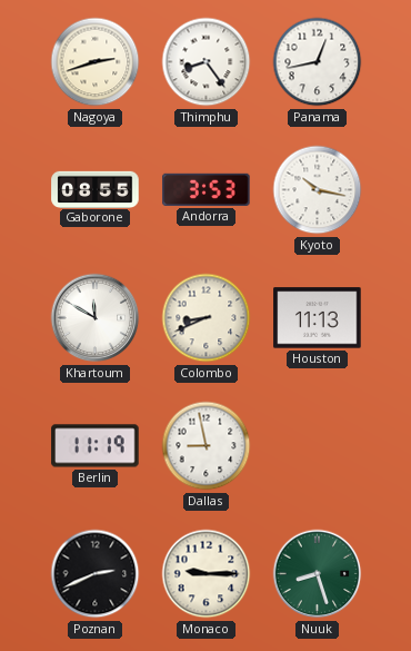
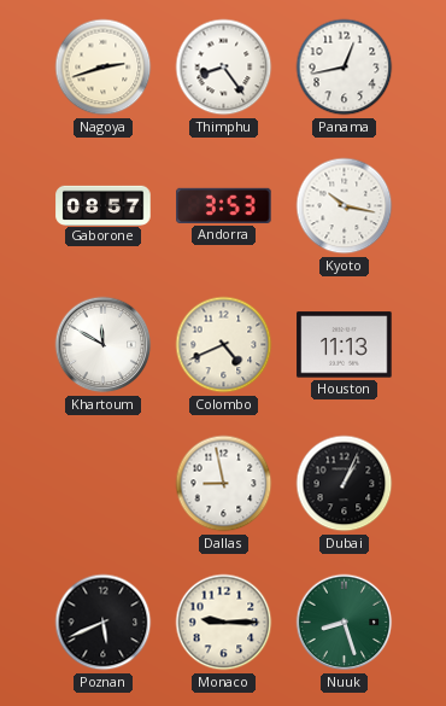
Gaborone: 08:55 -> 08:57
Colombo: 8:41 -> 4:41
Berlin: 11:19 -> none
Dubai: none -> 1:04
Poznan: 2:41 -> 5:41
